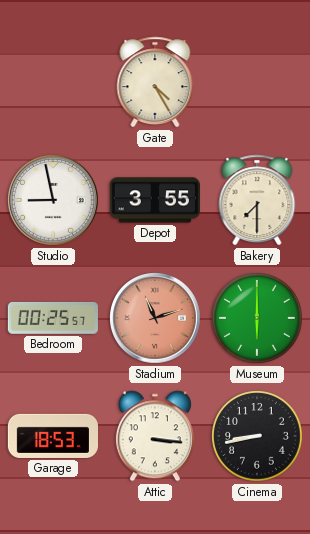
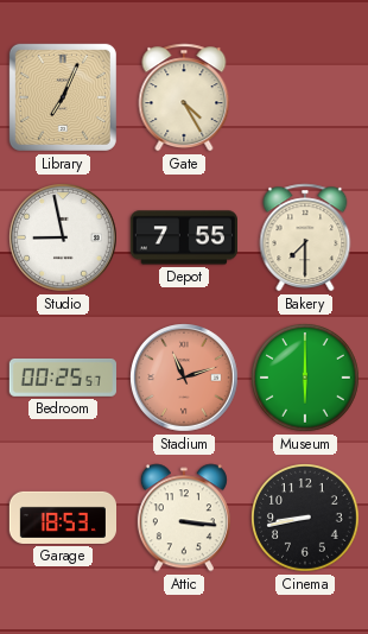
Library: none -> 7:04
Depot: 3:55 -> 7:55
